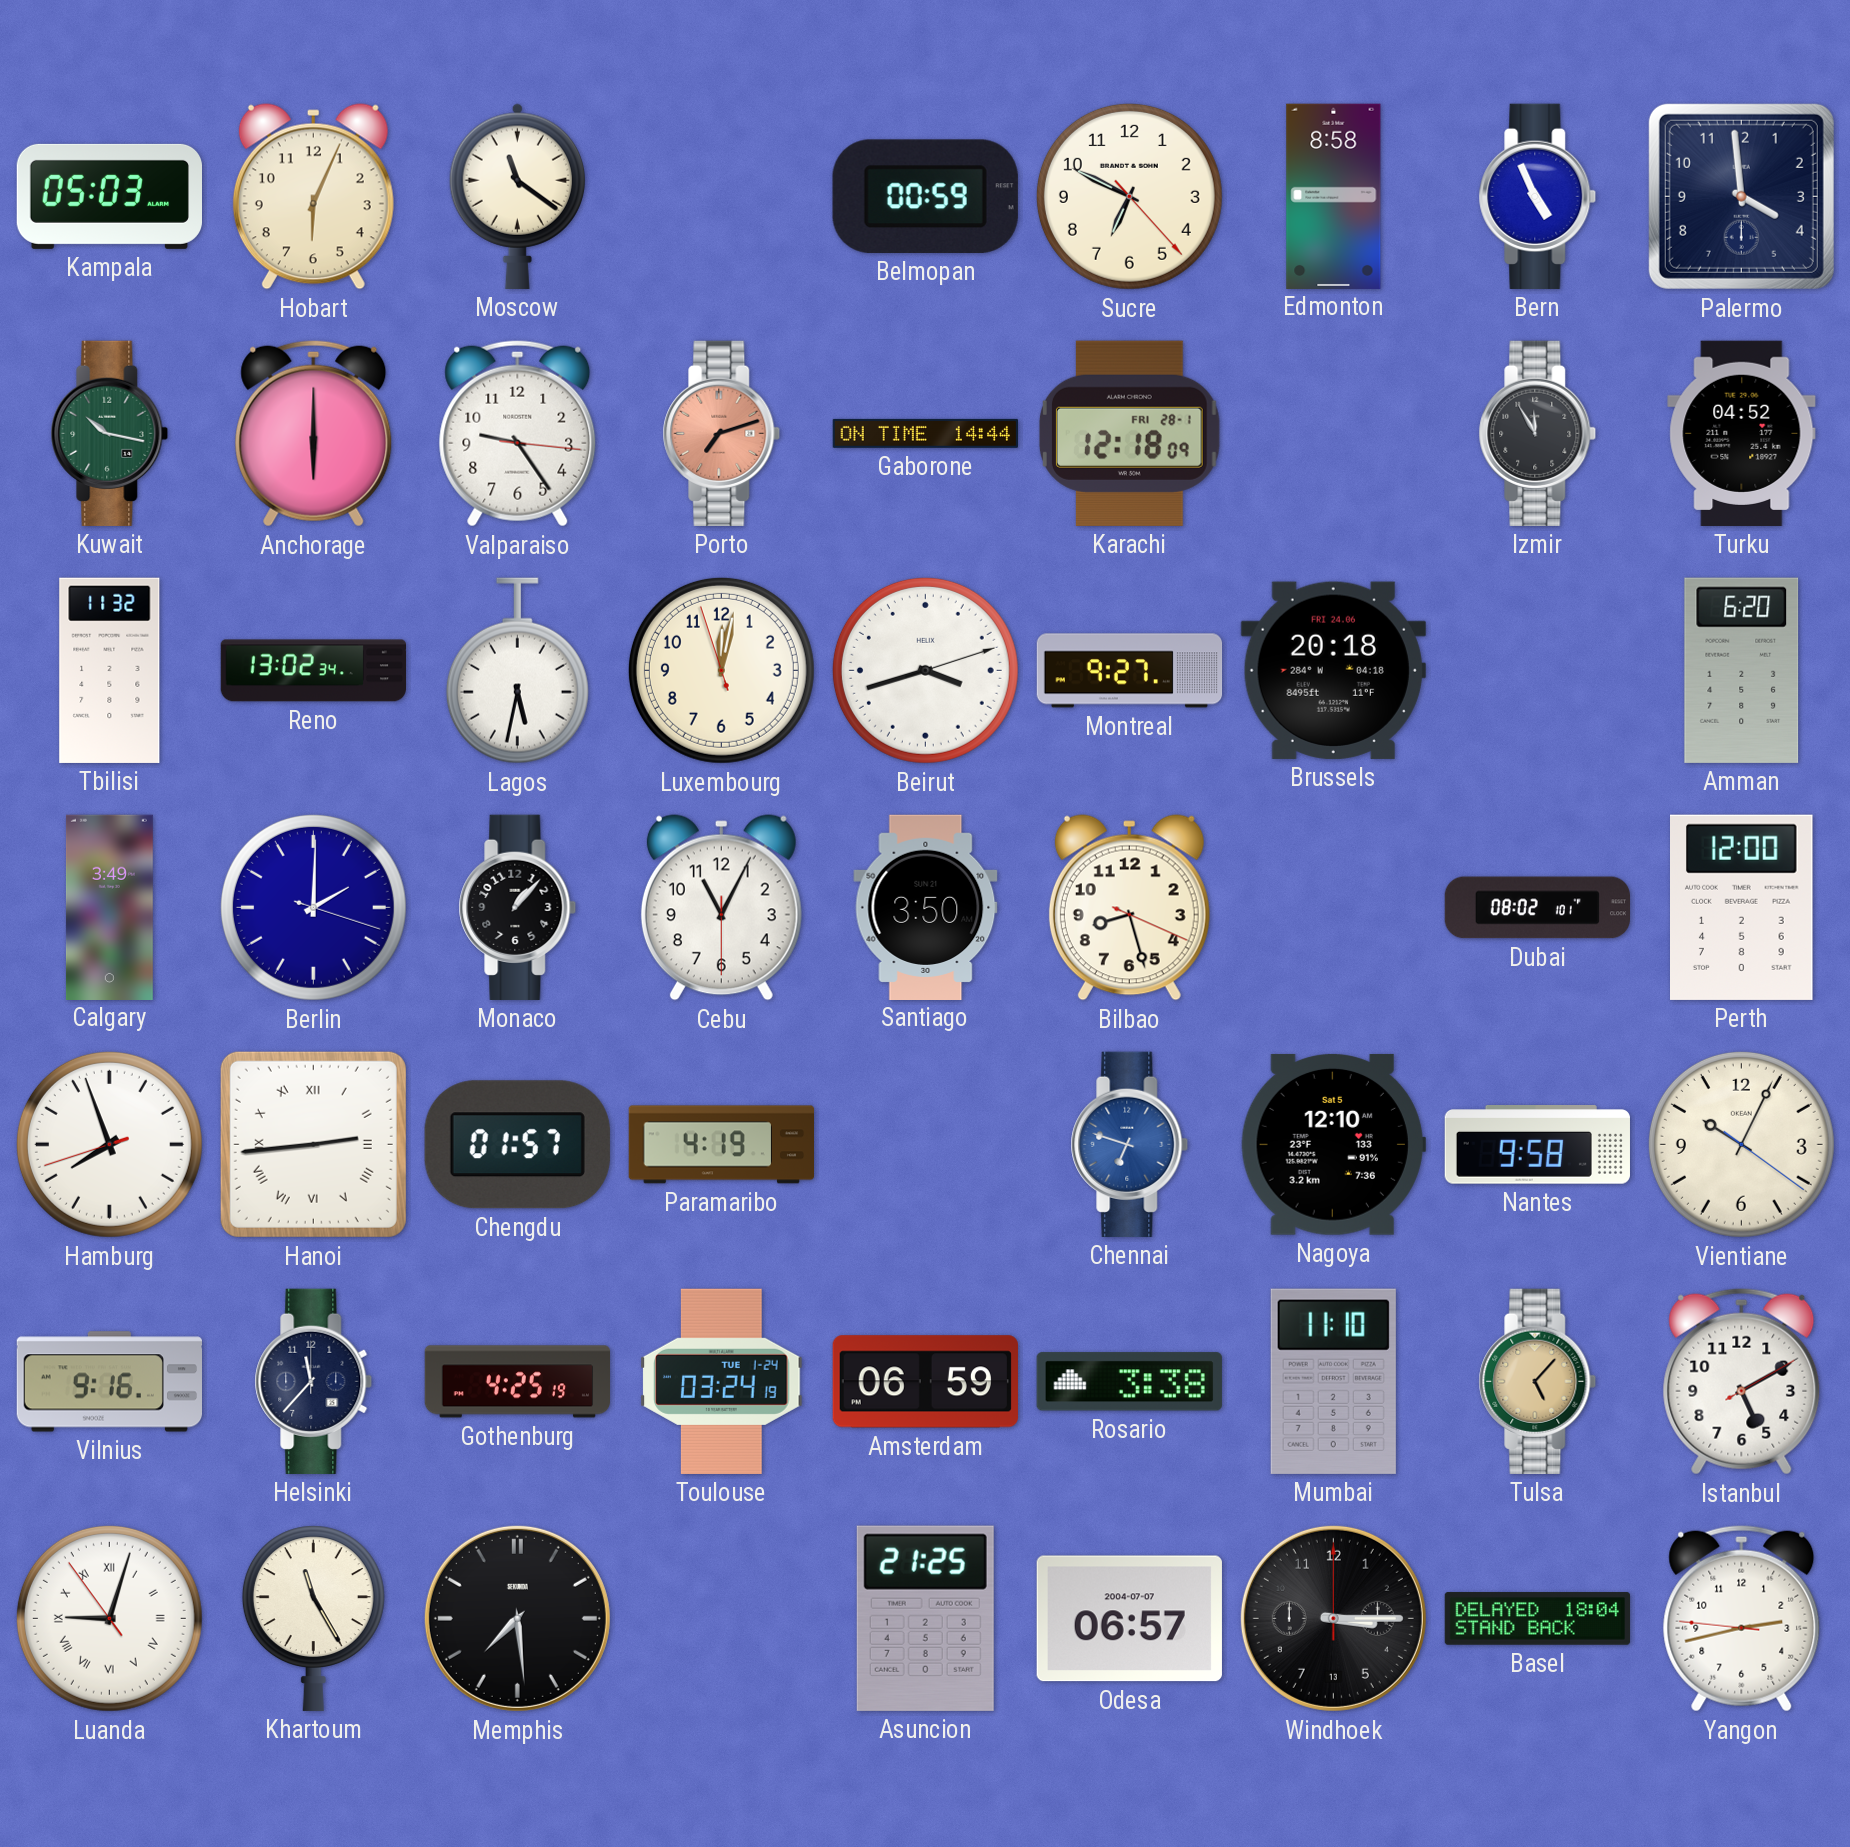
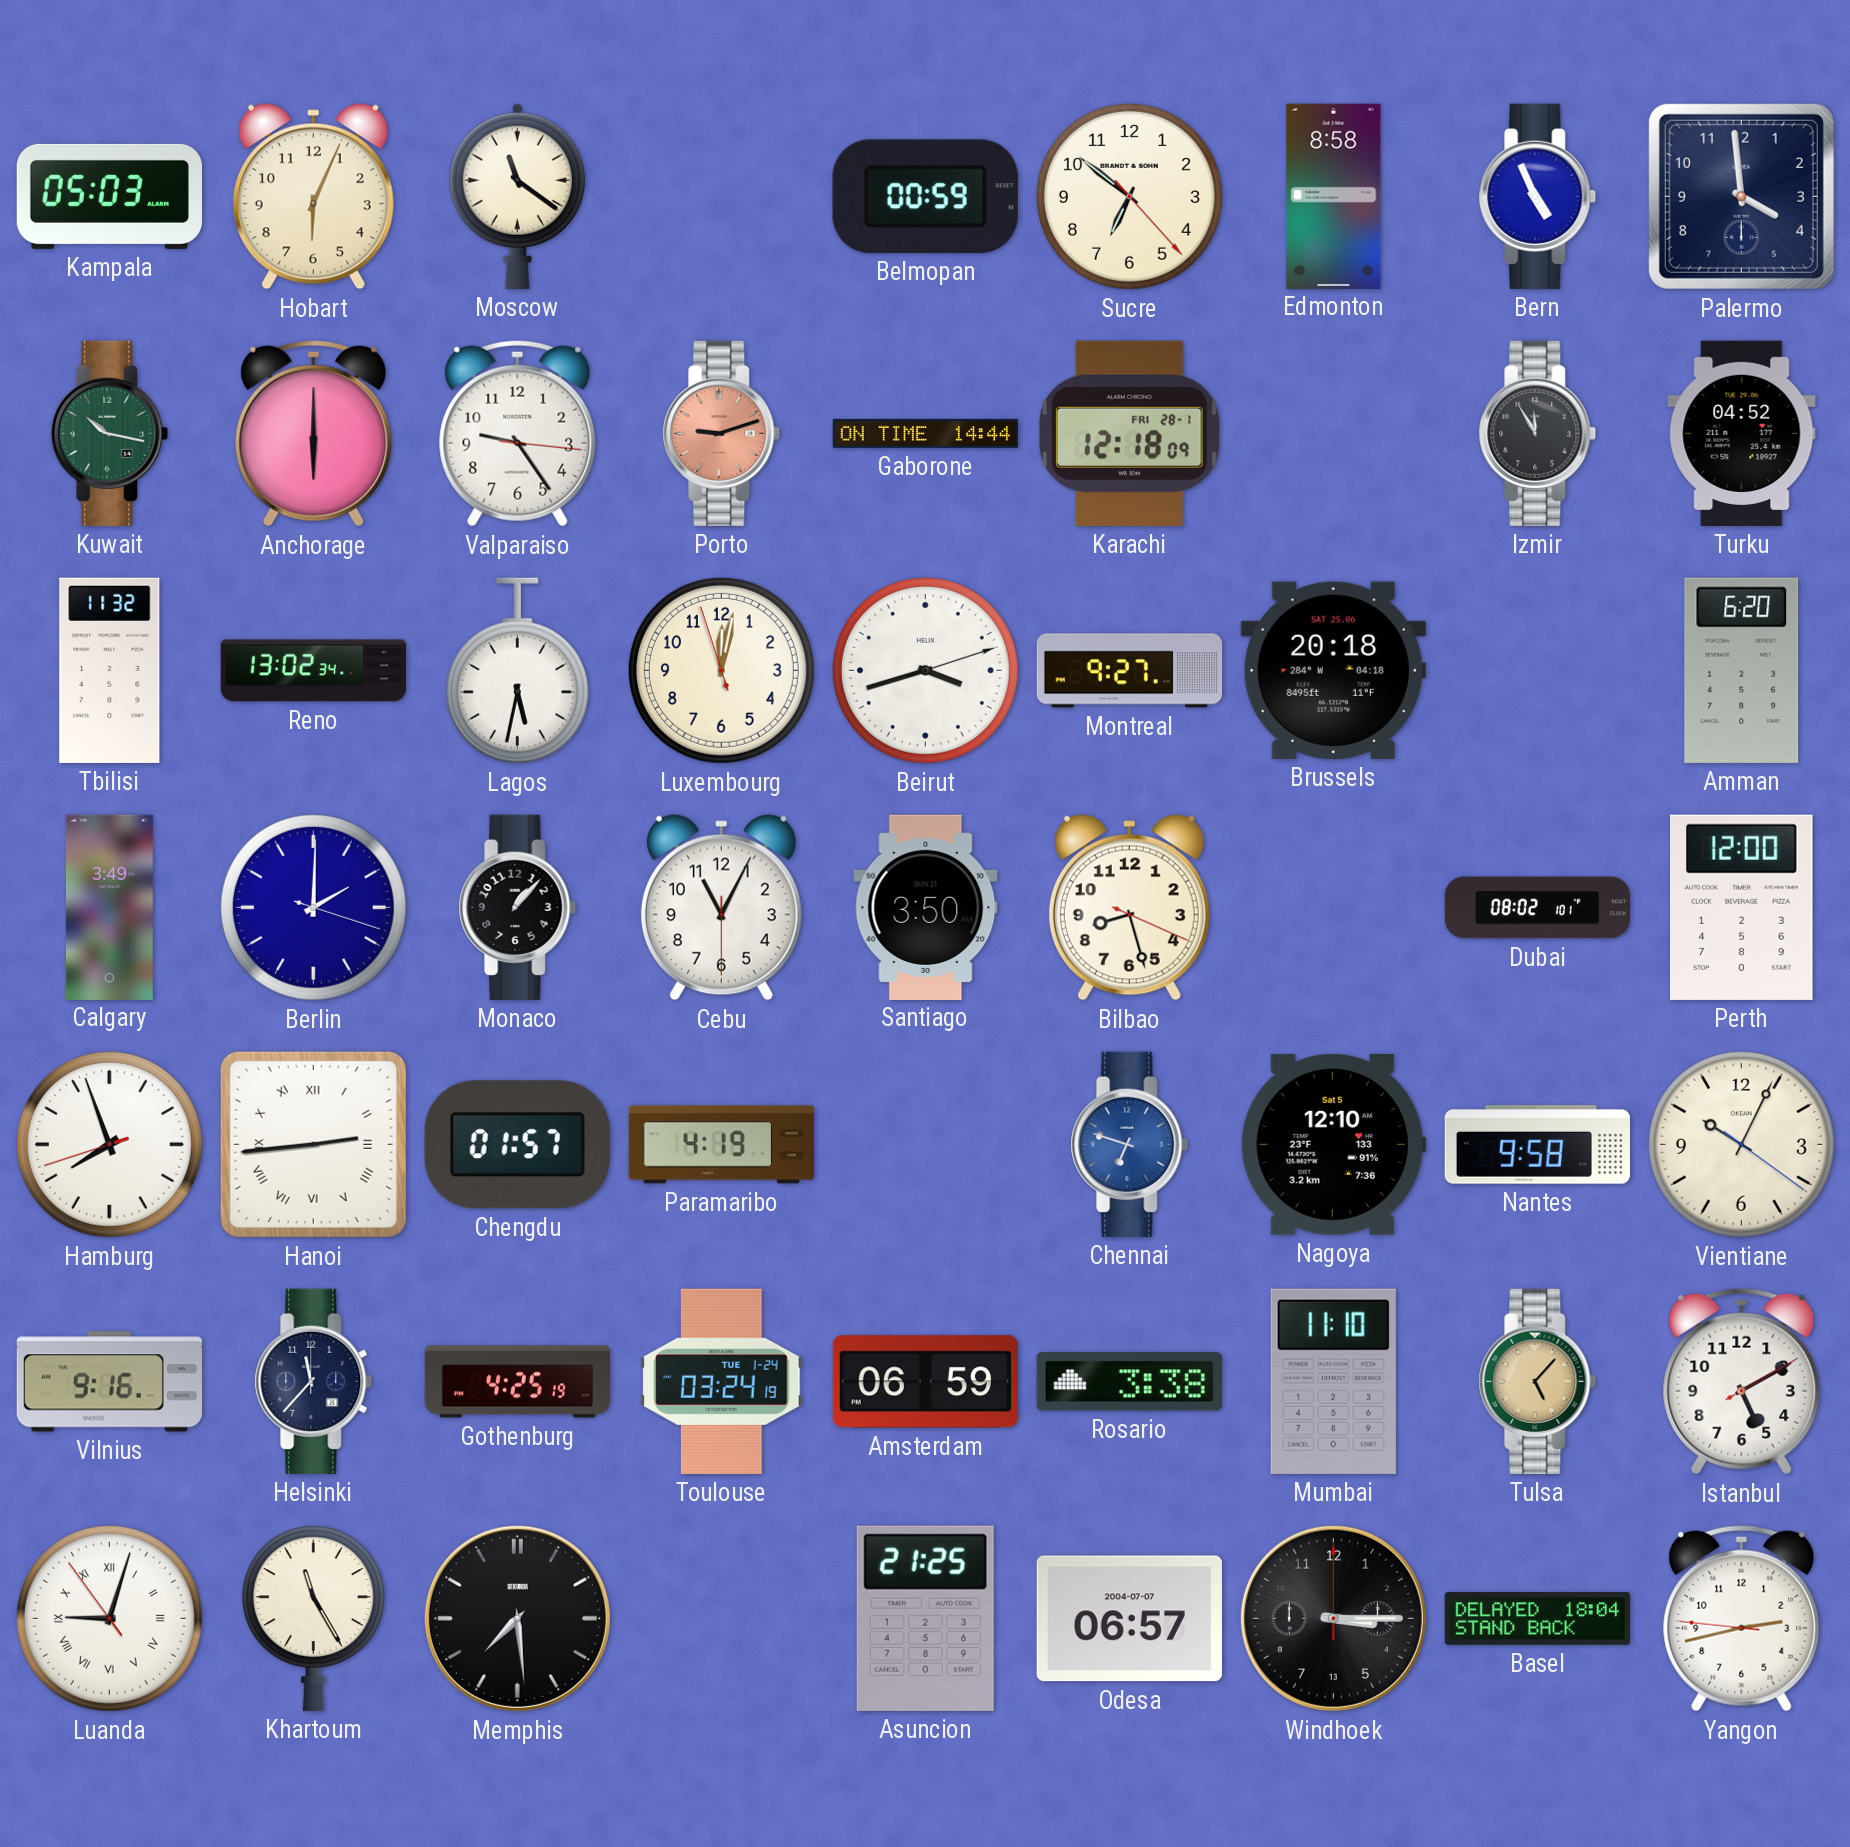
Sucre: 6:49 -> 6:51
Porto: 7:12 -> 9:12
Brussels date: FRI 24.06 -> SAT 25.06
